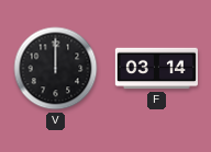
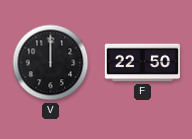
F: 03:14 -> 22:50
